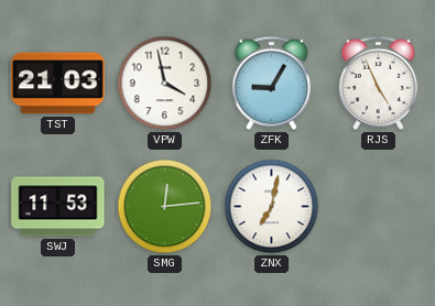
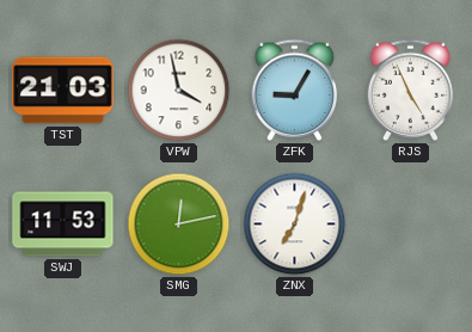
SMG: 12:14 -> 12:13
ZNX: 7:02 -> 7:03
